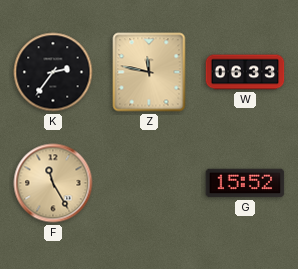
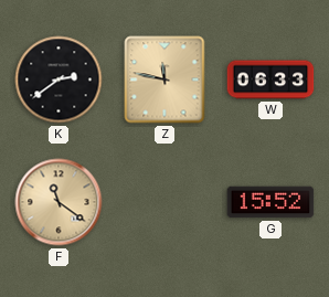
K: 2:36 -> 2:39
F: 11:25 -> 11:21
